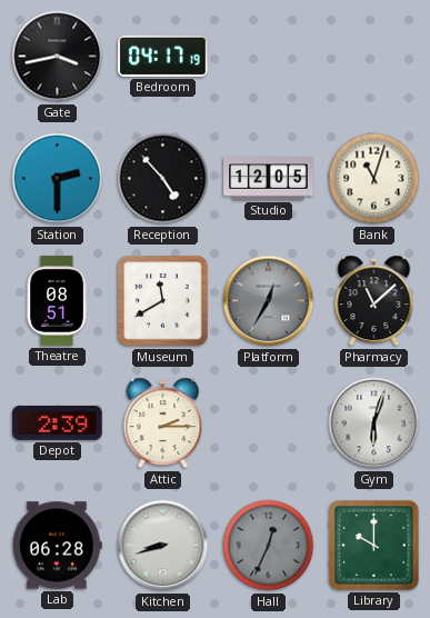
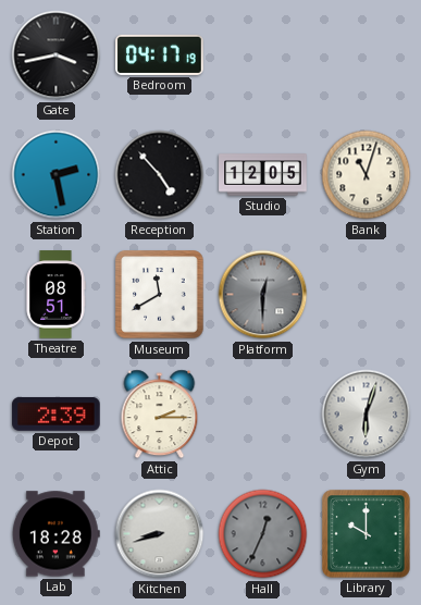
Station: 2:30 -> 2:28
Platform: 12:35 -> 12:30
Pharmacy: 11:08 -> none
Lab: 06:28 -> 18:28
